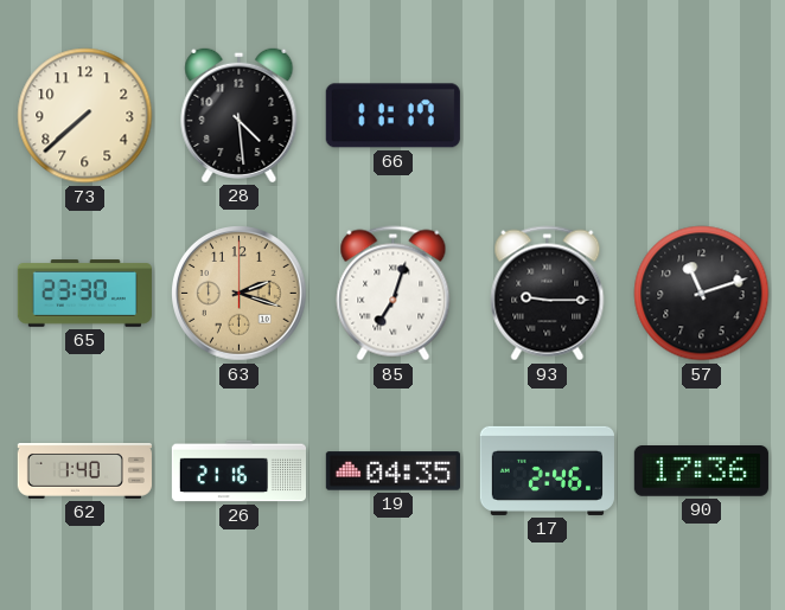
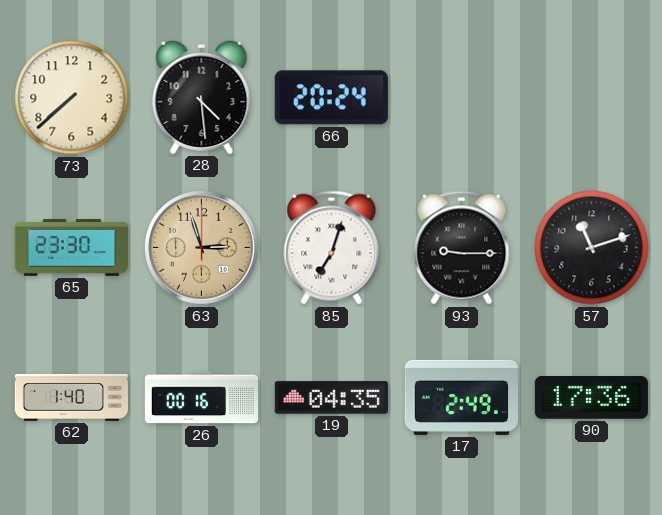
66: 11:17 -> 20:24
63: 2:18 -> 2:57
26: 21:16 -> 00:16
17: 2:46 -> 2:49
